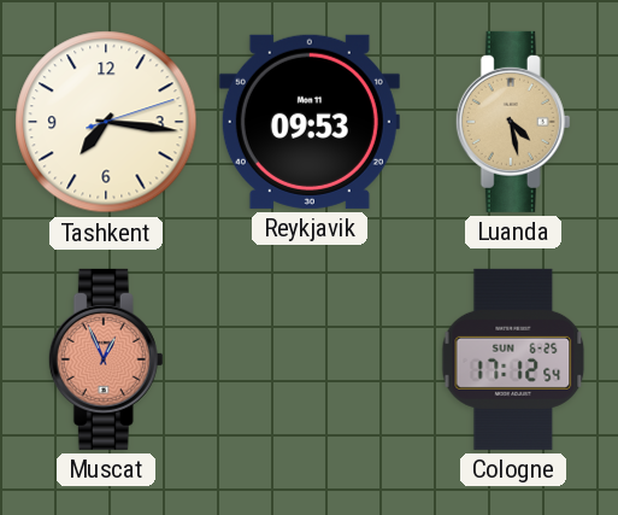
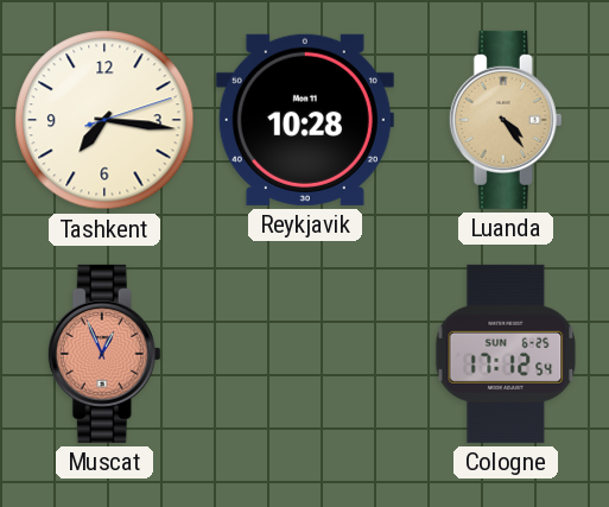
Reykjavik: 09:53 -> 10:28
Luanda: 4:28 -> 4:24
